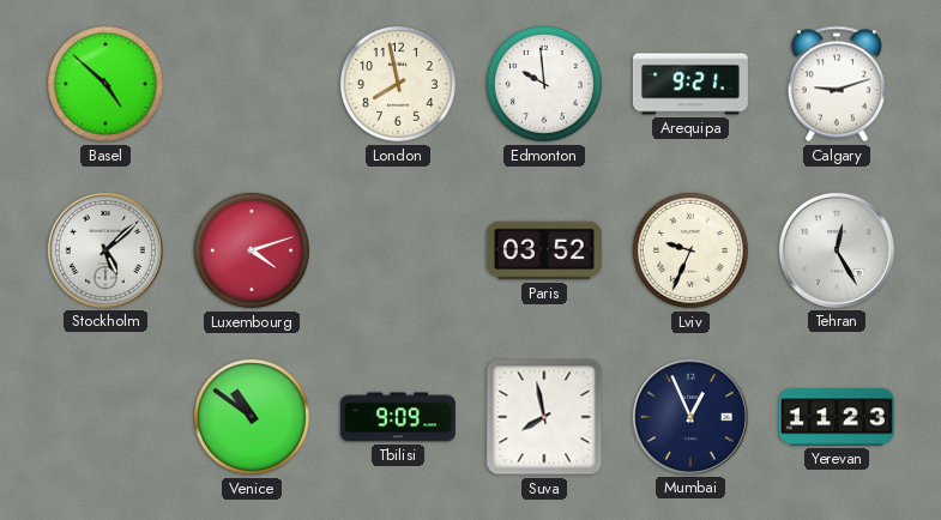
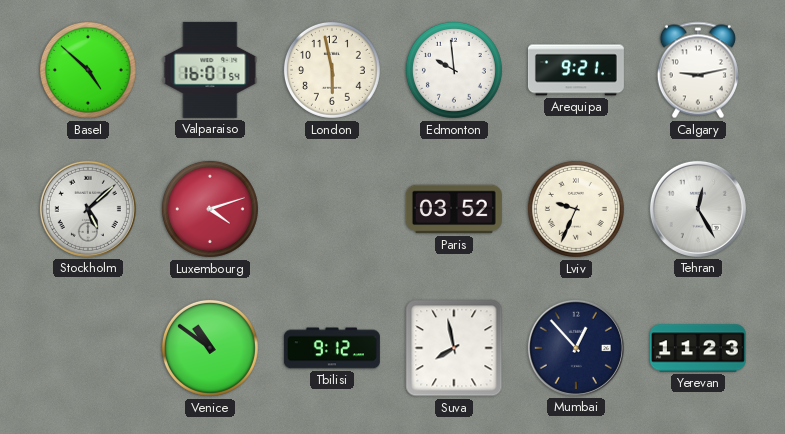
Valparaiso: none -> 16:01
London: 7:58 -> 5:58
Calgary: 9:12 -> 9:13
Tbilisi: 9:09 -> 9:12
Mumbai: 12:56 -> 12:53
